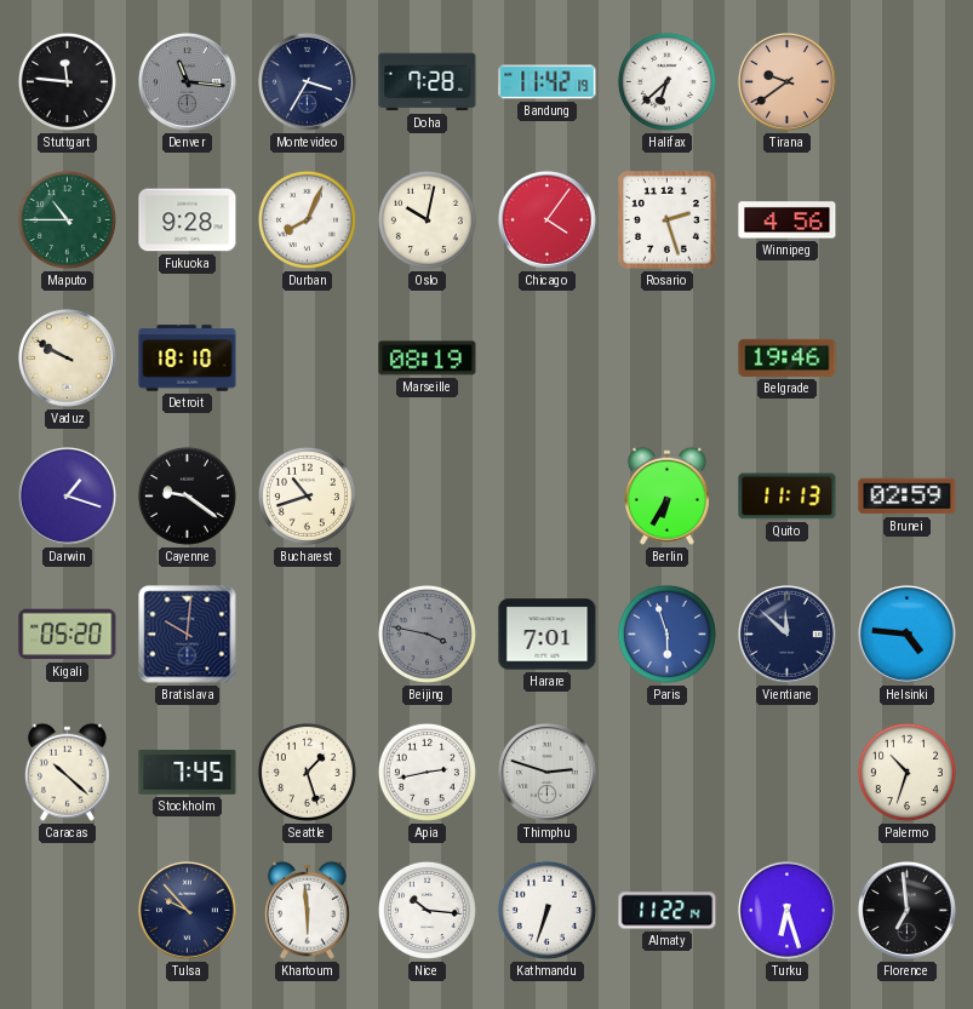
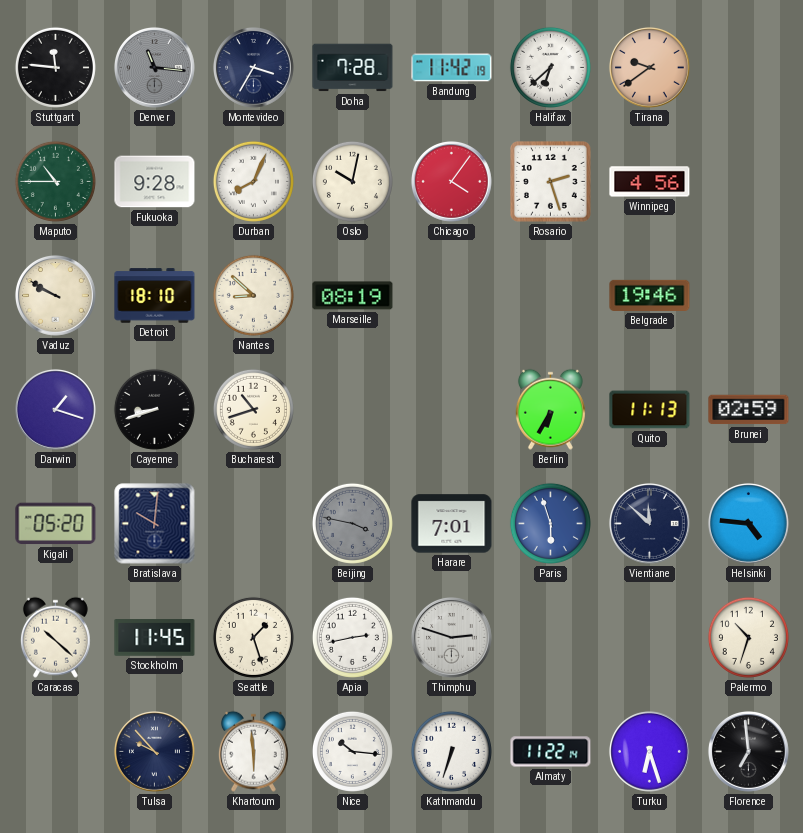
Nantes: none -> 8:52
Cayenne: 9:21 -> 8:42
Stockholm: 7:45 -> 11:45
